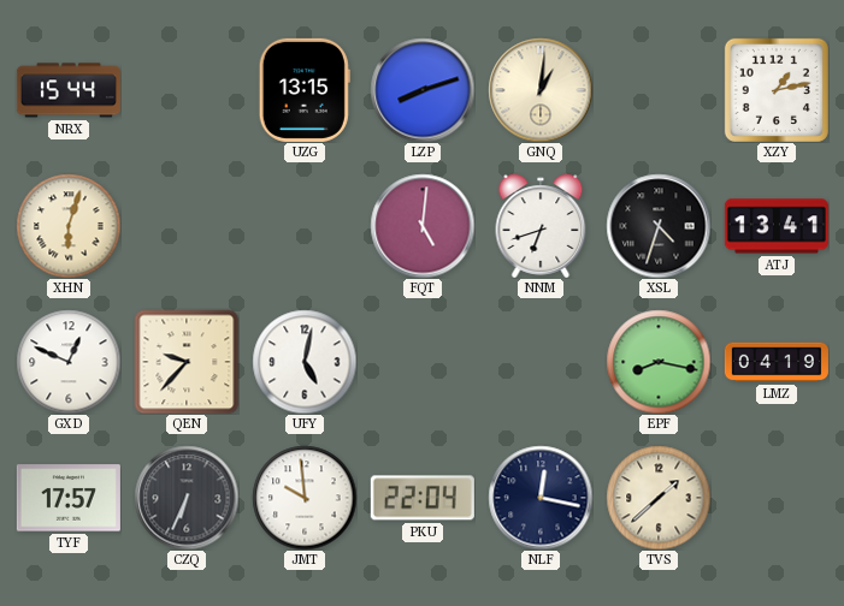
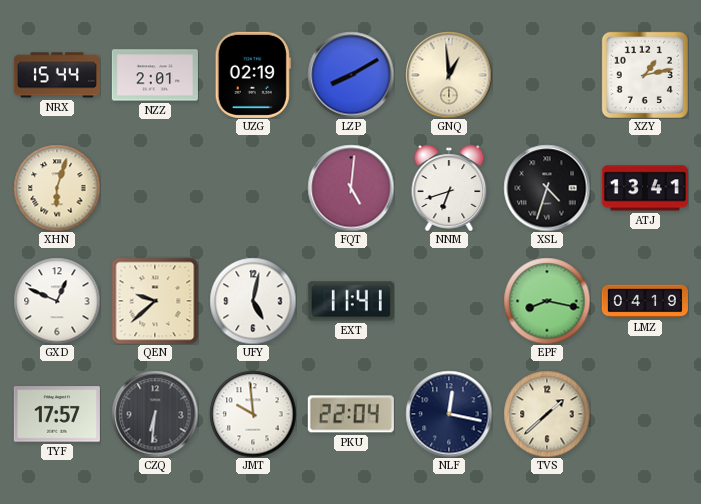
NZZ: none -> 2:01
UZG: 13:15 -> 02:19
LZP: 8:12 -> 8:10
GNQ: 1:01 -> 12:59
QEN: 9:37 -> 9:38
EXT: none -> 11:41
CZQ: 6:34 -> 6:31
